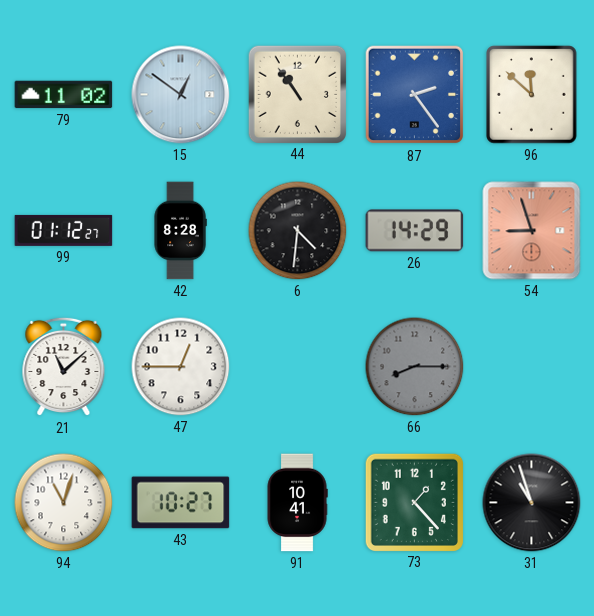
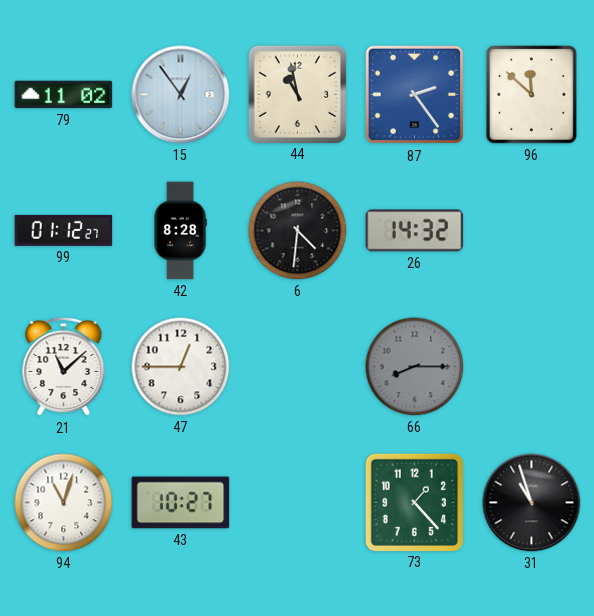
15: 12:51 -> 12:54
44: 10:54 -> 10:58
26: 14:29 -> 14:32
54: 8:57 -> none
91: 10:41 -> none
